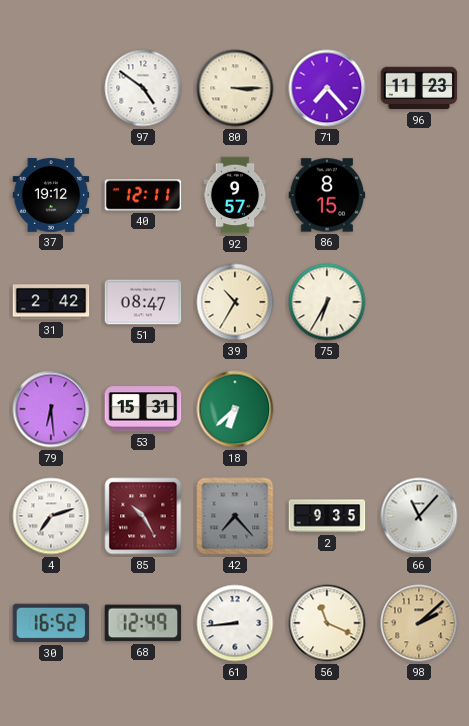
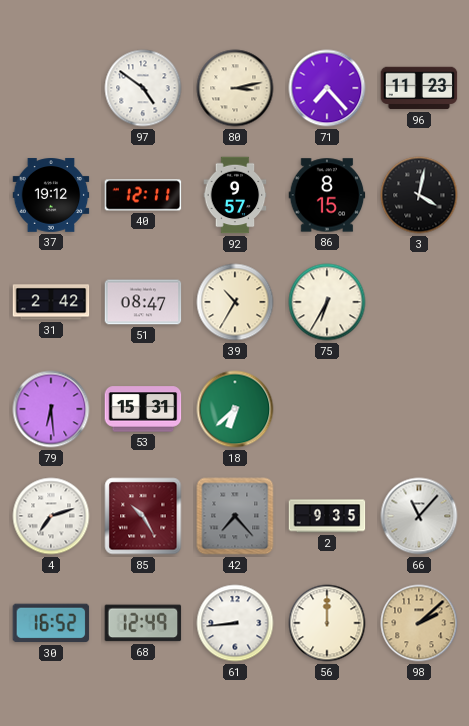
80: 3:15 -> 3:13
3: none -> 4:02
56: 11:19 -> 12:00
